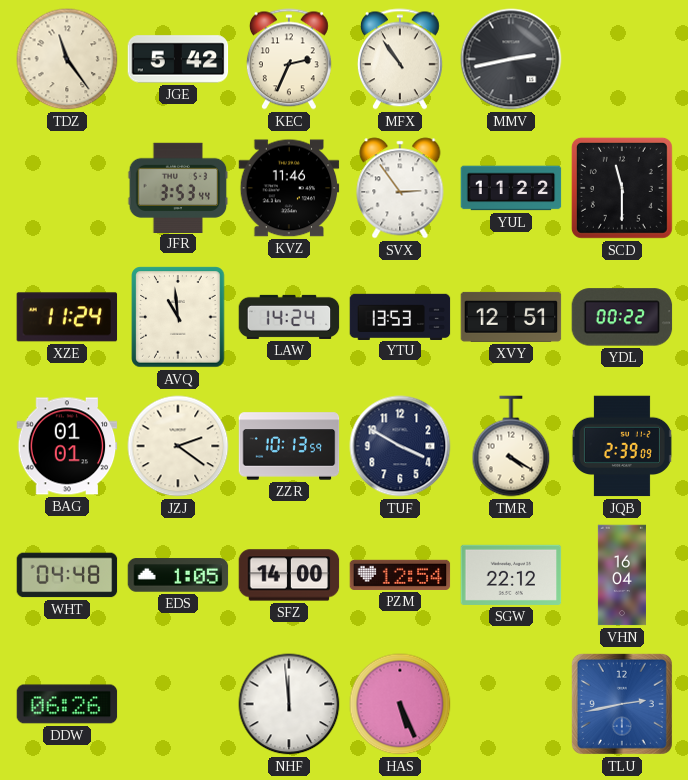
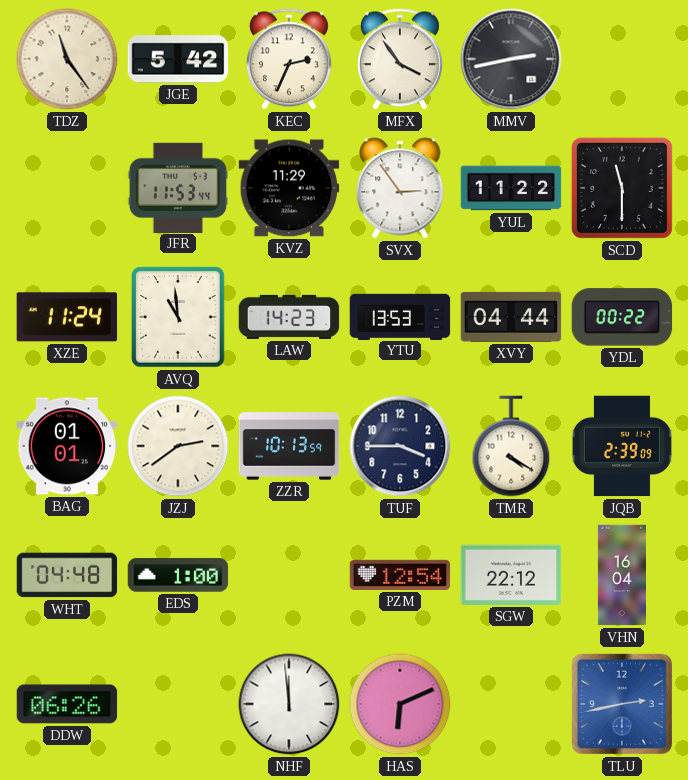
MFX: 10:54 -> 3:54
JFR: 3:53 -> 11:53
KVZ: 11:46 -> 11:29
LAW: 14:24 -> 14:23
XVY: 12:51 -> 04:44
JZJ: 2:21 -> 2:39
TUF: 3:50 -> 3:45
EDS: 1:05 -> 1:00
SFZ: 14:00 -> none
HAS: 5:26 -> 6:11
